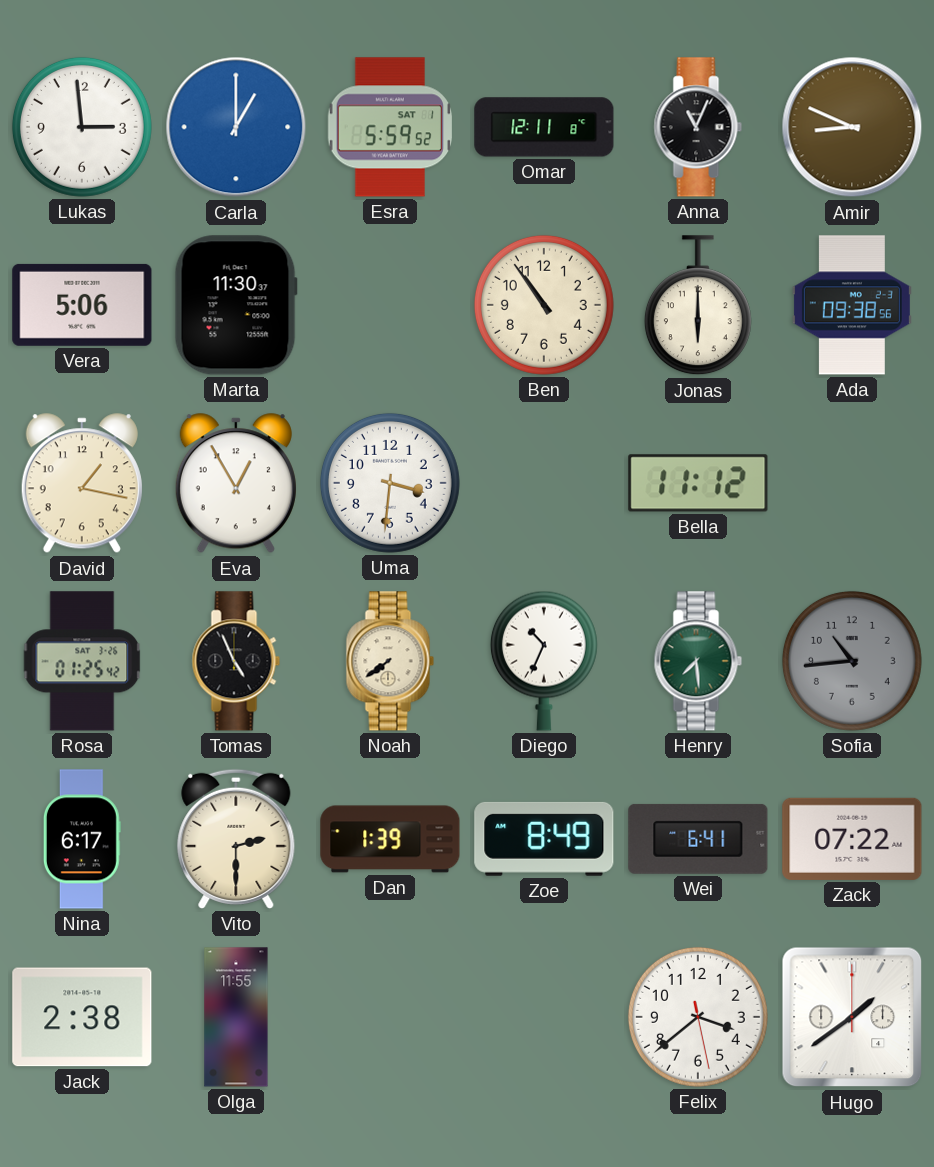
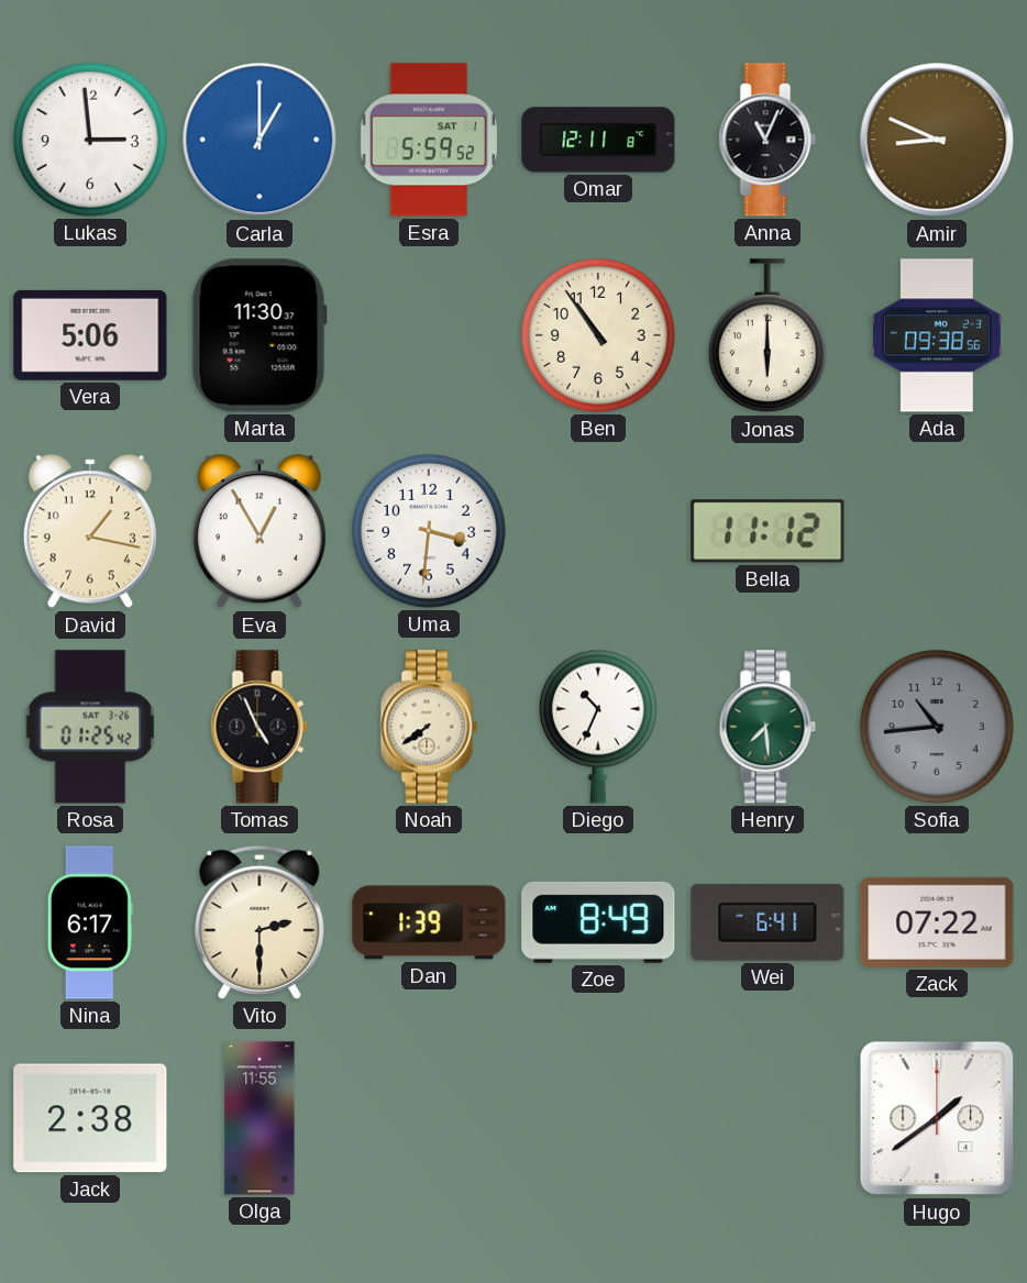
Felix: 3:38 -> none
